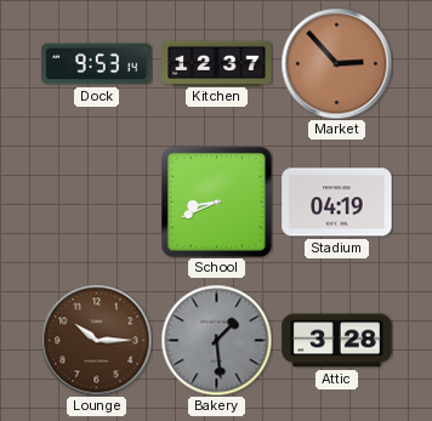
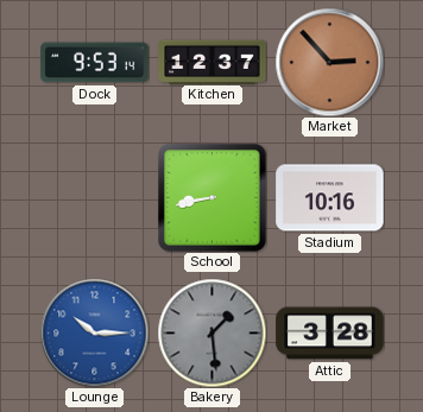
School: 8:41 -> 8:43
Stadium: 04:19 -> 10:16
Lounge dial: brown -> blue
